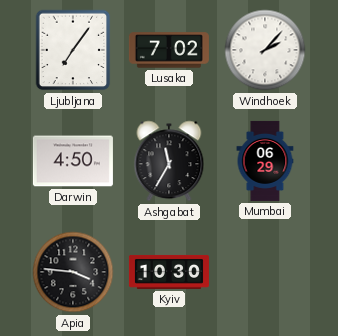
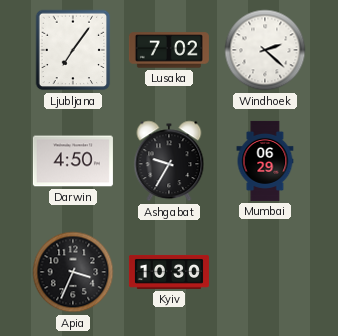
Windhoek: 2:07 -> 2:22
Ashgabat: 11:35 -> 9:35
Apia: 3:46 -> 3:34
